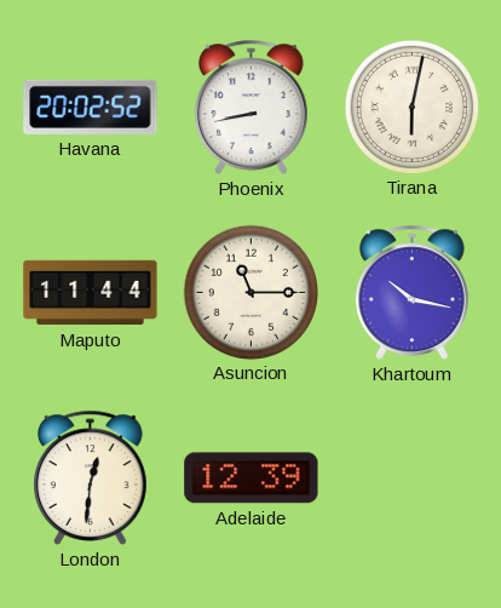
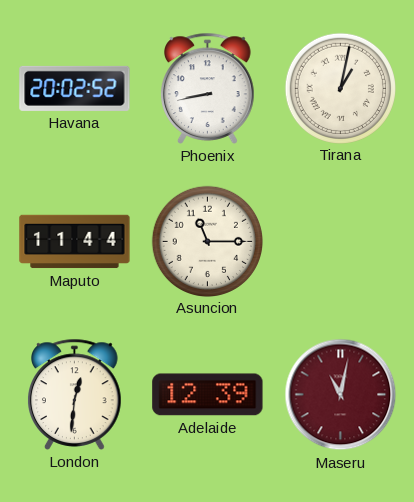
Tirana: 6:02 -> 1:02
Khartoum: 10:17 -> none
Maseru: none -> 11:02
